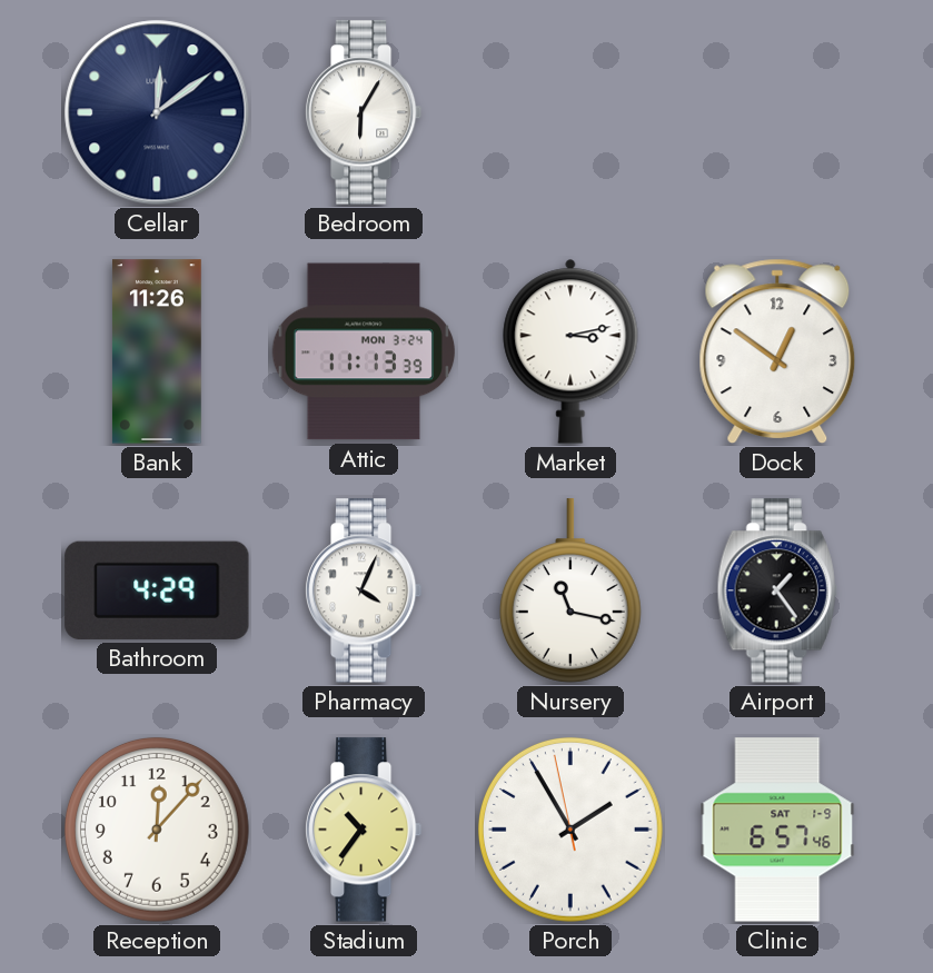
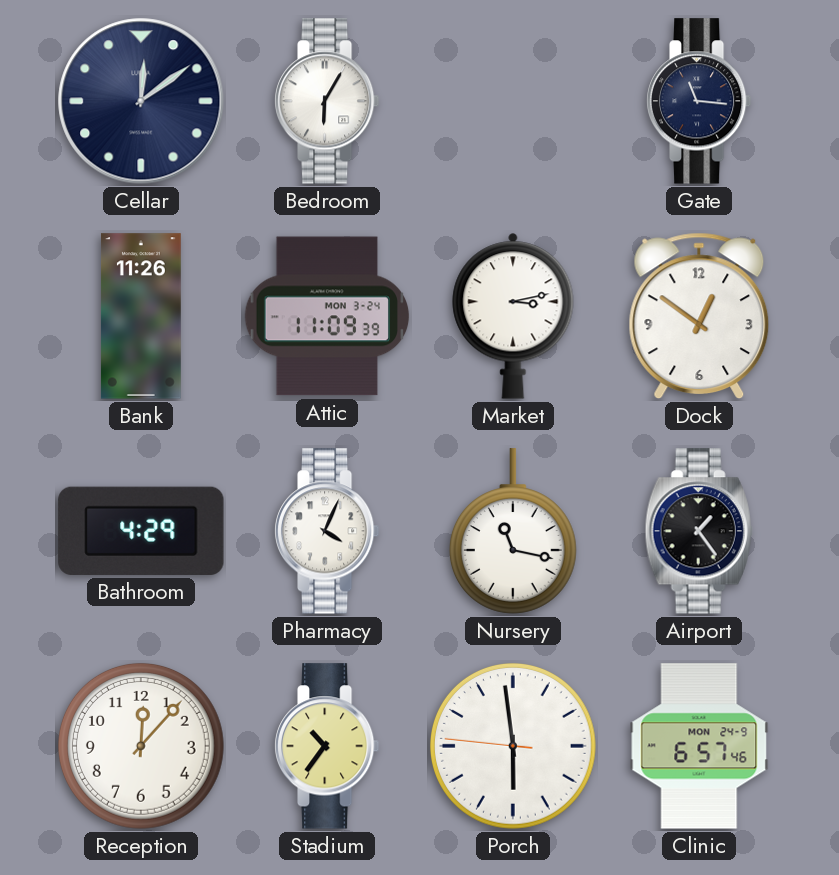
Gate: none -> 11:16
Attic: 11:13 -> 11:09
Porch: 1:54 -> 5:58
Clinic date: SAT 1-9 -> MON 24-9
